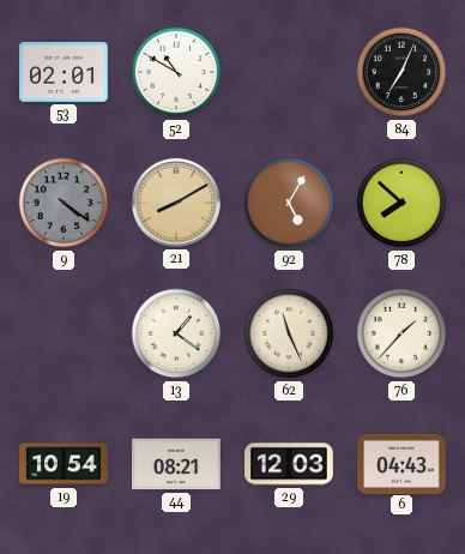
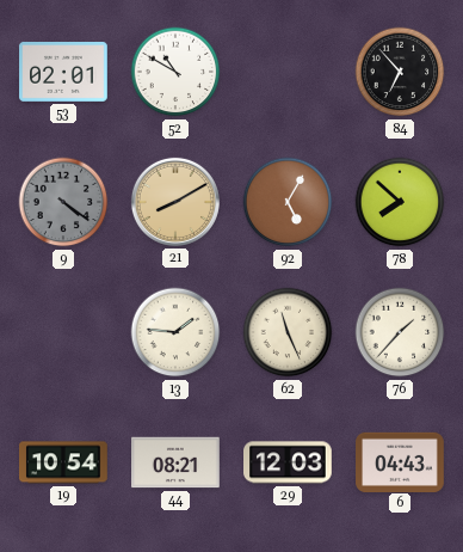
84: 7:04 -> 6:53
13: 1:21 -> 1:46
